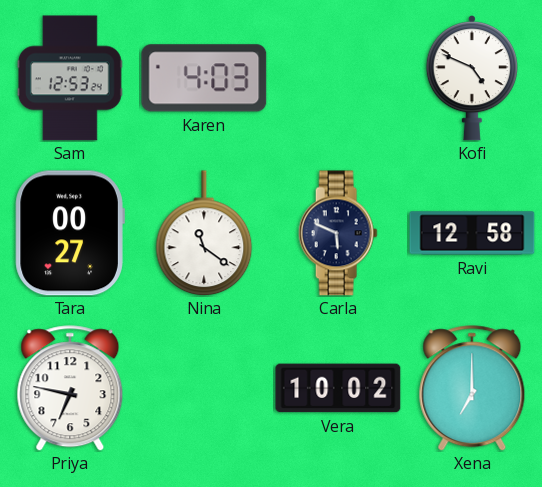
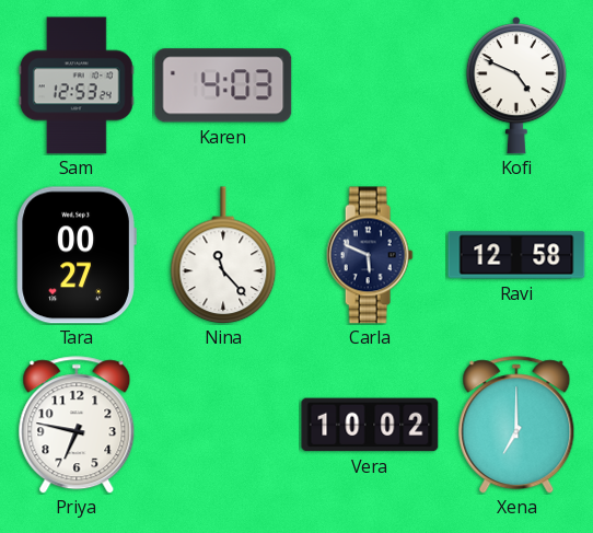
Nina: 11:21 -> 11:23
